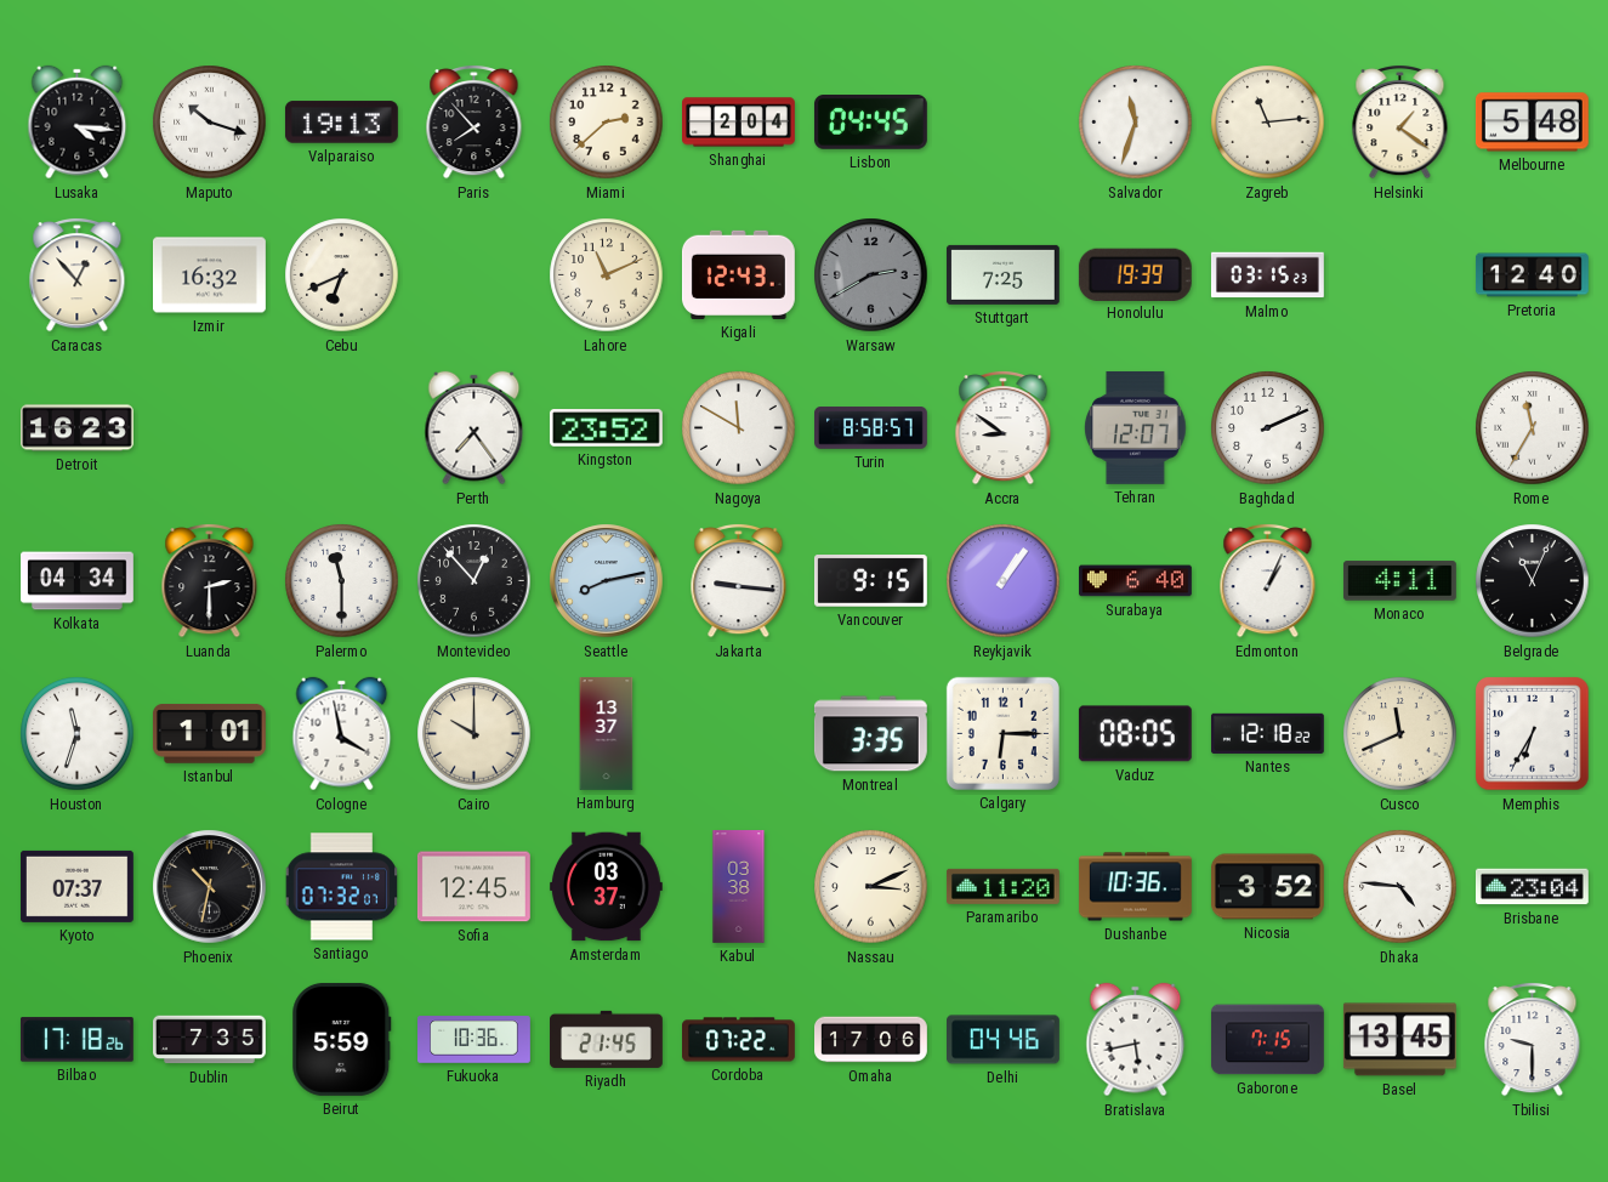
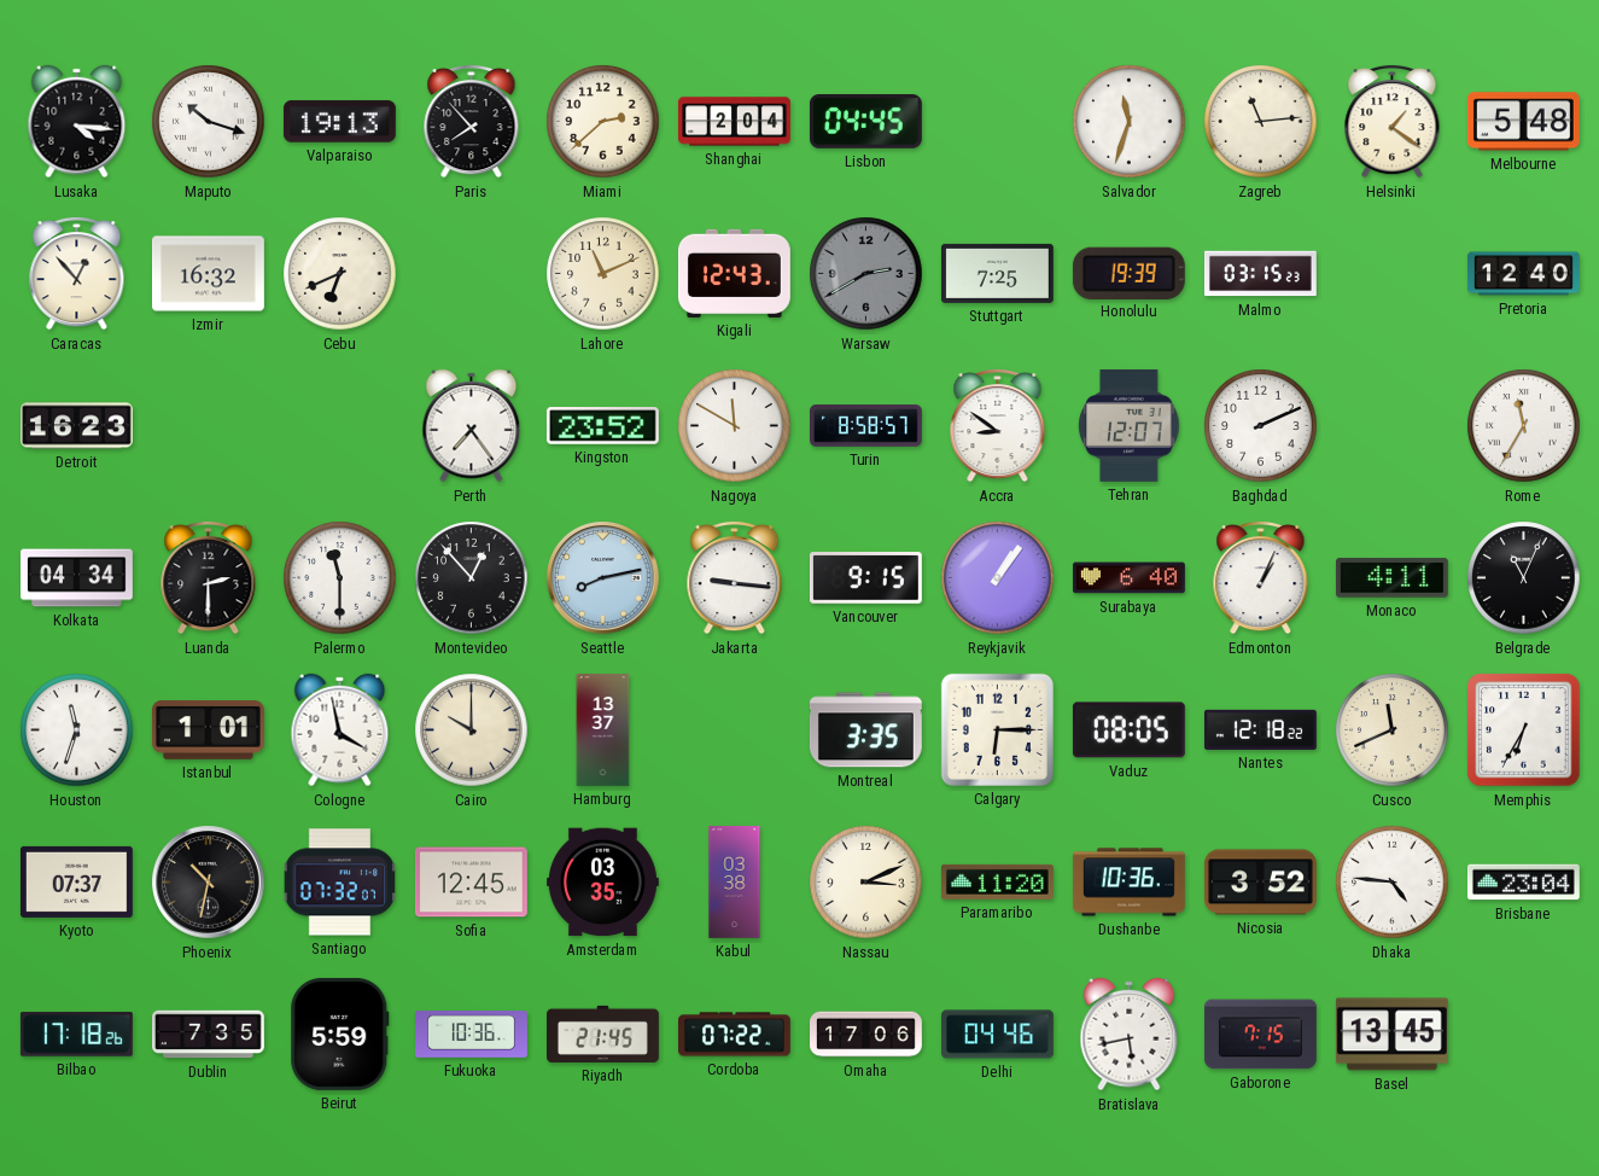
Amsterdam: 03:37 -> 03:35
Tbilisi: 9:30 -> none
